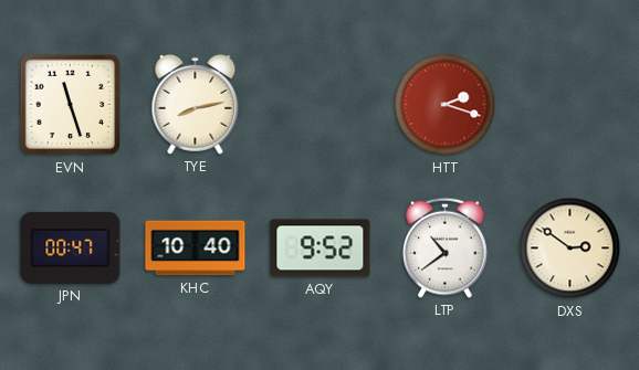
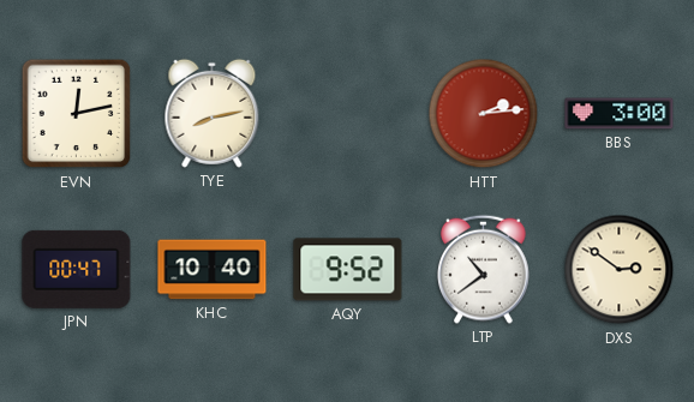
EVN: 11:27 -> 12:13
HTT: 2:18 -> 2:14
BBS: none -> 3:00
